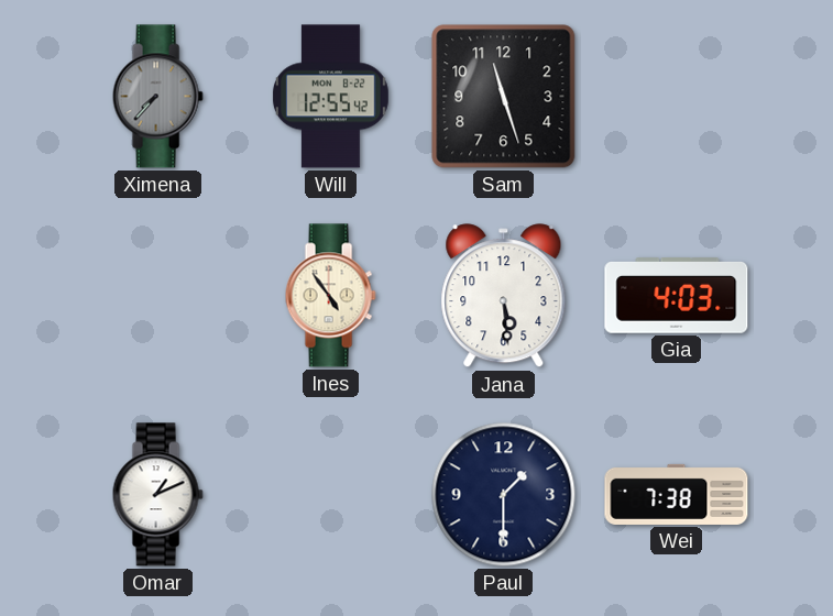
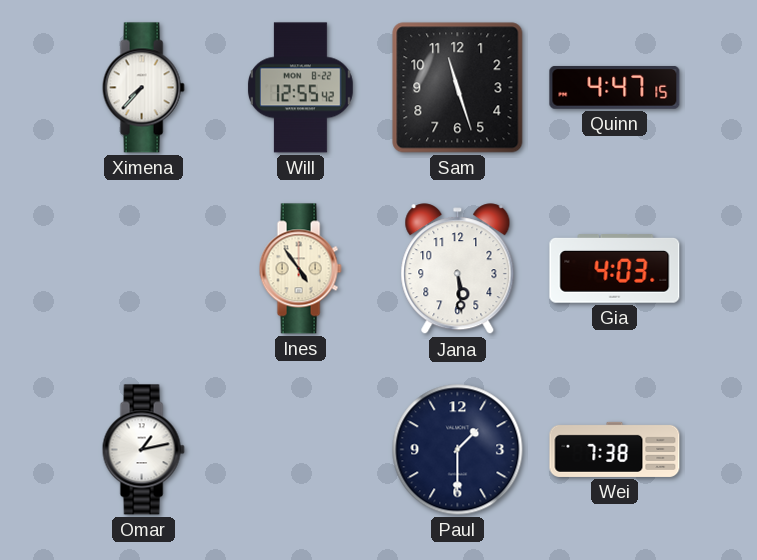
Ximena dial: grey -> white
Quinn: none -> 4:47
Omar: 1:11 -> 1:13
